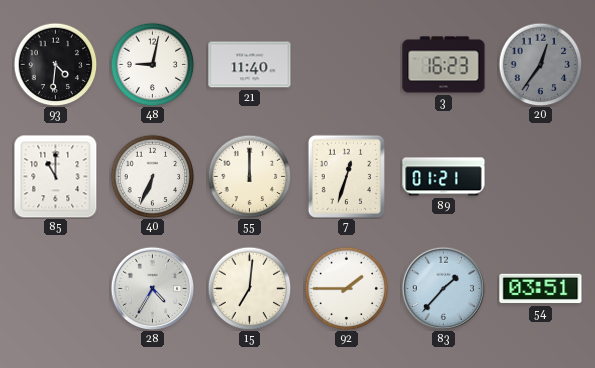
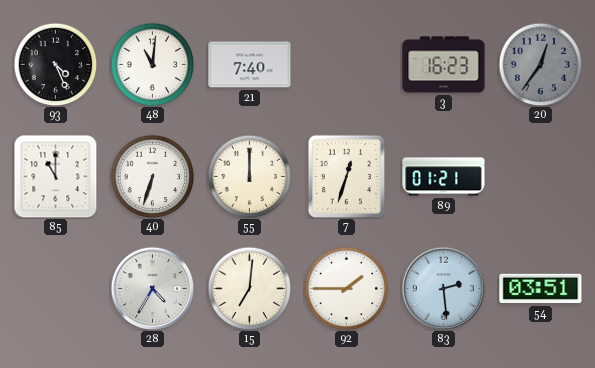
93: 4:31 -> 4:26
48: 9:02 -> 11:01
21: 11:40 -> 7:40
40: 6:34 -> 6:33
83: 1:37 -> 2:29
